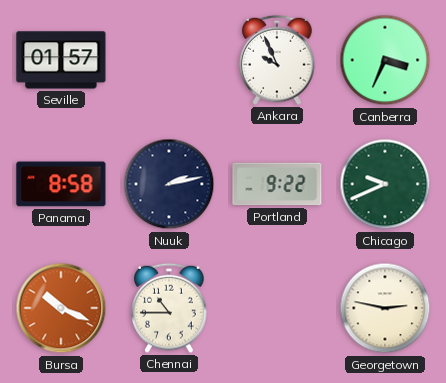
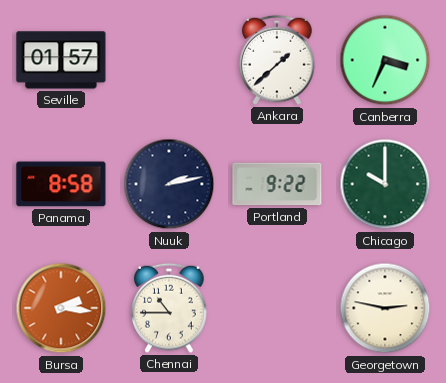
Ankara: 9:56 -> 1:38
Chicago: 9:41 -> 10:00
Bursa: 10:19 -> 2:16
